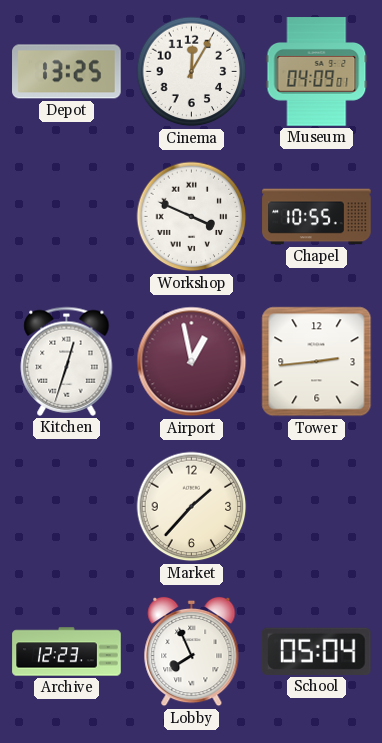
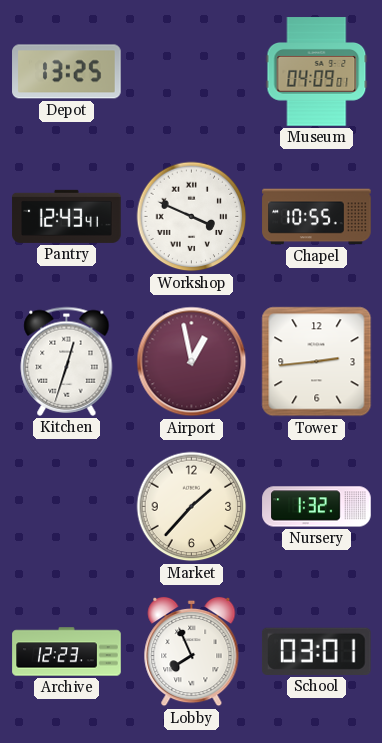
Cinema: 12:05 -> none
Pantry: none -> 12:43
Nursery: none -> 1:32
School: 05:04 -> 03:01
